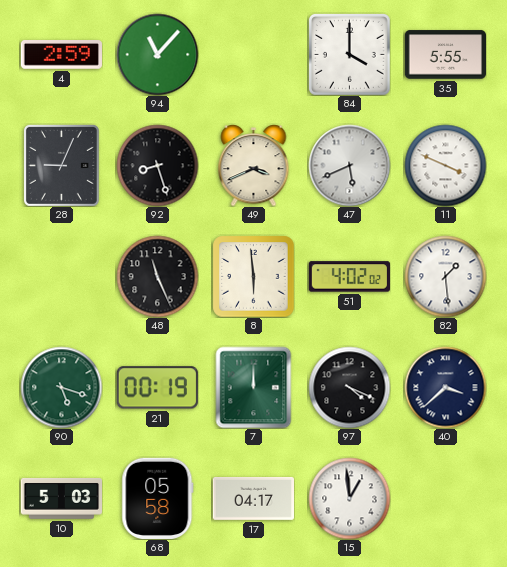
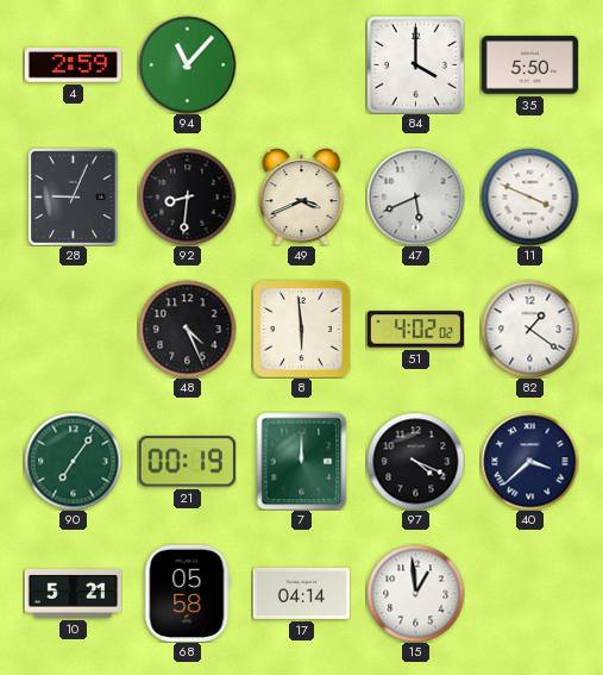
35: 5:55 -> 5:50
92: 8:27 -> 8:31
48: 11:26 -> 4:26
82: 1:29 -> 1:21
90: 5:18 -> 7:06
10: 5:03 -> 5:21
17: 04:17 -> 04:14
